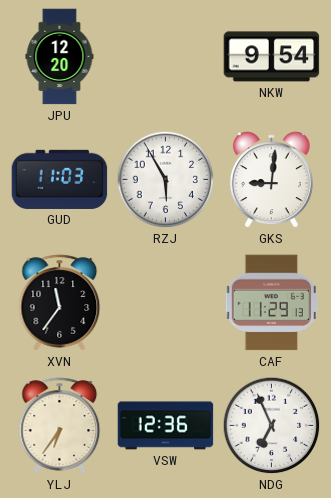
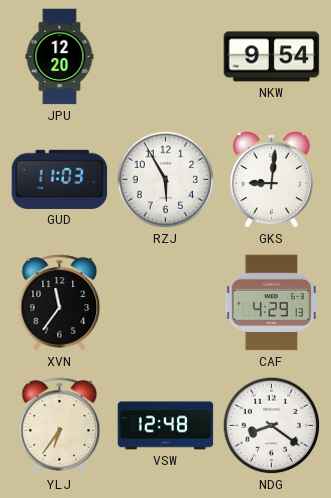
CAF: 11:29 -> 4:29
VSW: 12:36 -> 12:48
NDG: 6:56 -> 8:21
